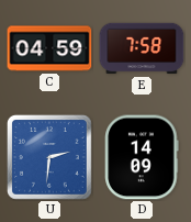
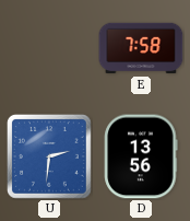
C: 04:59 -> none
D: 14:09 -> 13:56
